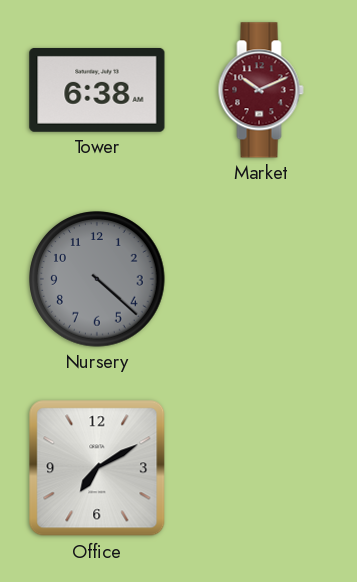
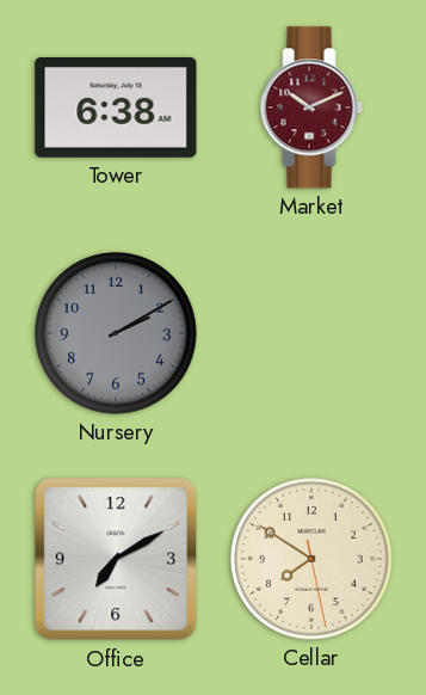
Nursery: 4:22 -> 2:10
Cellar: none -> 7:50
